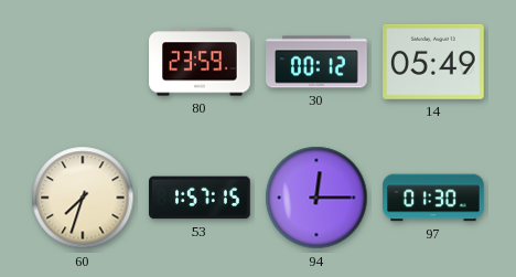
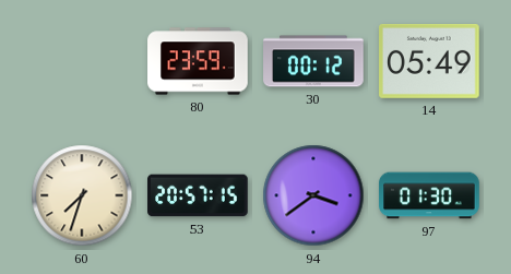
53: 1:57 -> 20:57
94: 12:15 -> 3:39
